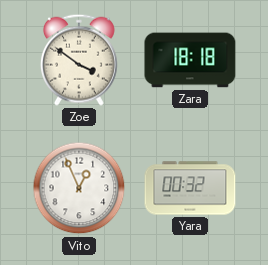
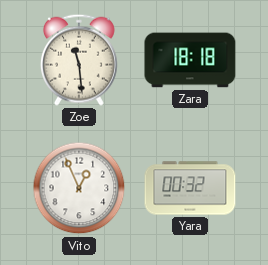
Zoe: 3:51 -> 11:29
